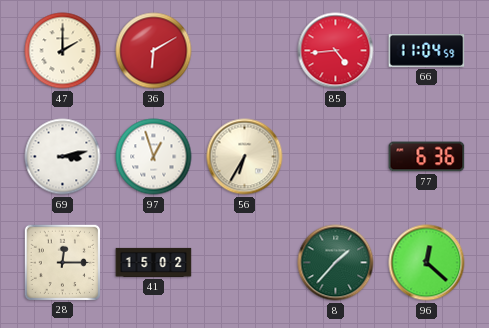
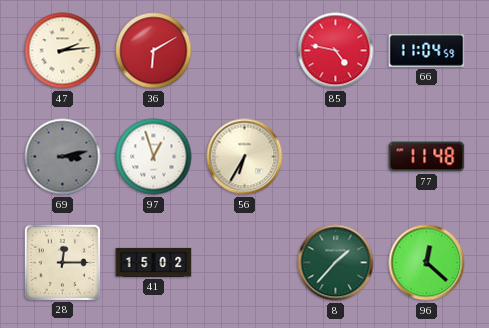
47: 2:00 -> 2:14
85: 4:44 -> 4:47
69 dial: white -> grey
77: 6:36 -> 11:48
